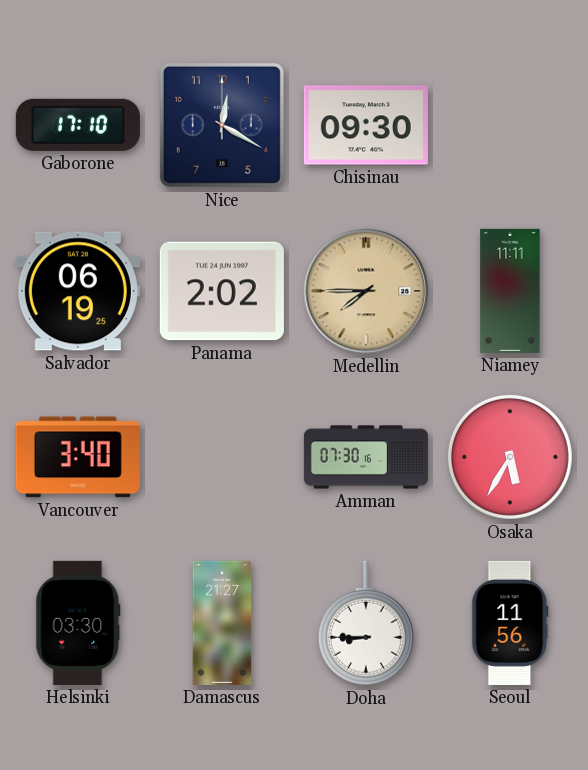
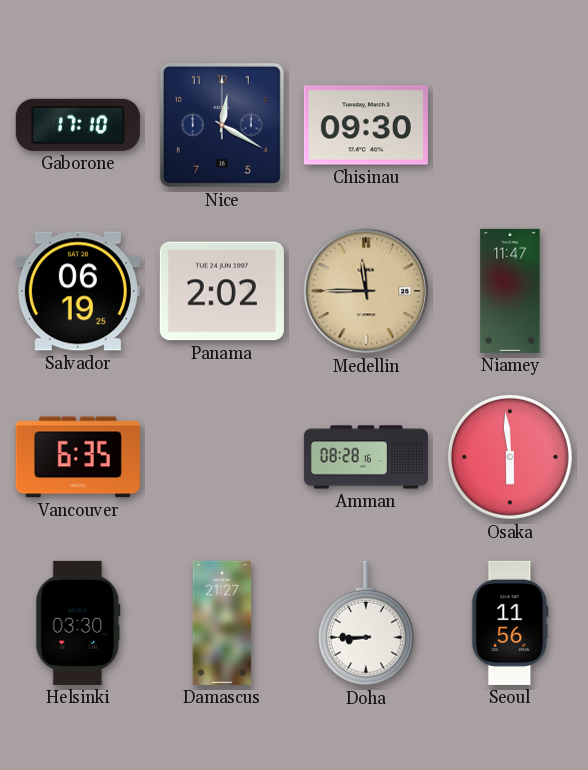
Medellin: 7:45 -> 11:45
Niamey: 11:11 -> 11:47
Vancouver: 3:40 -> 6:35
Amman: 07:30 -> 08:28
Osaka: 5:35 -> 5:59
